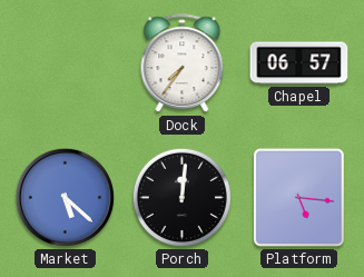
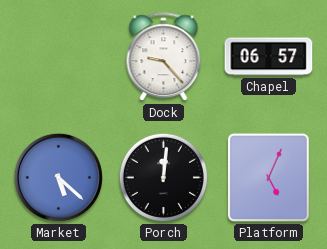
Dock: 7:36 -> 9:23
Platform: 5:16 -> 5:04
